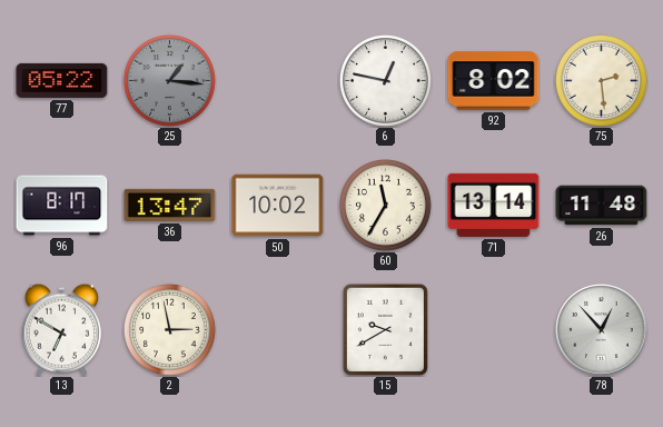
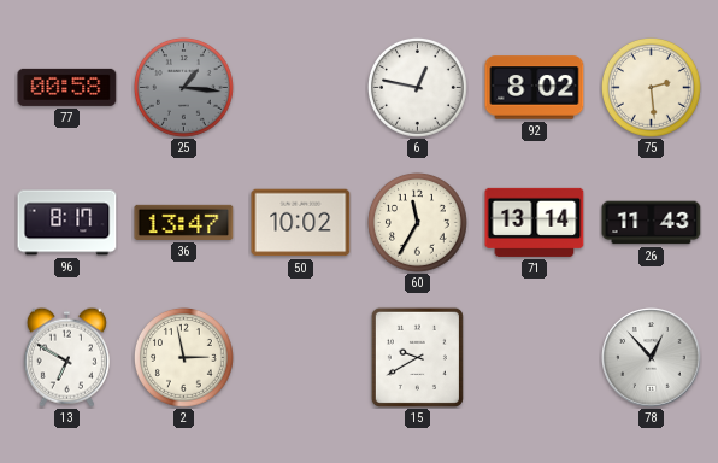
77: 05:22 -> 00:58
26: 11:48 -> 11:43
